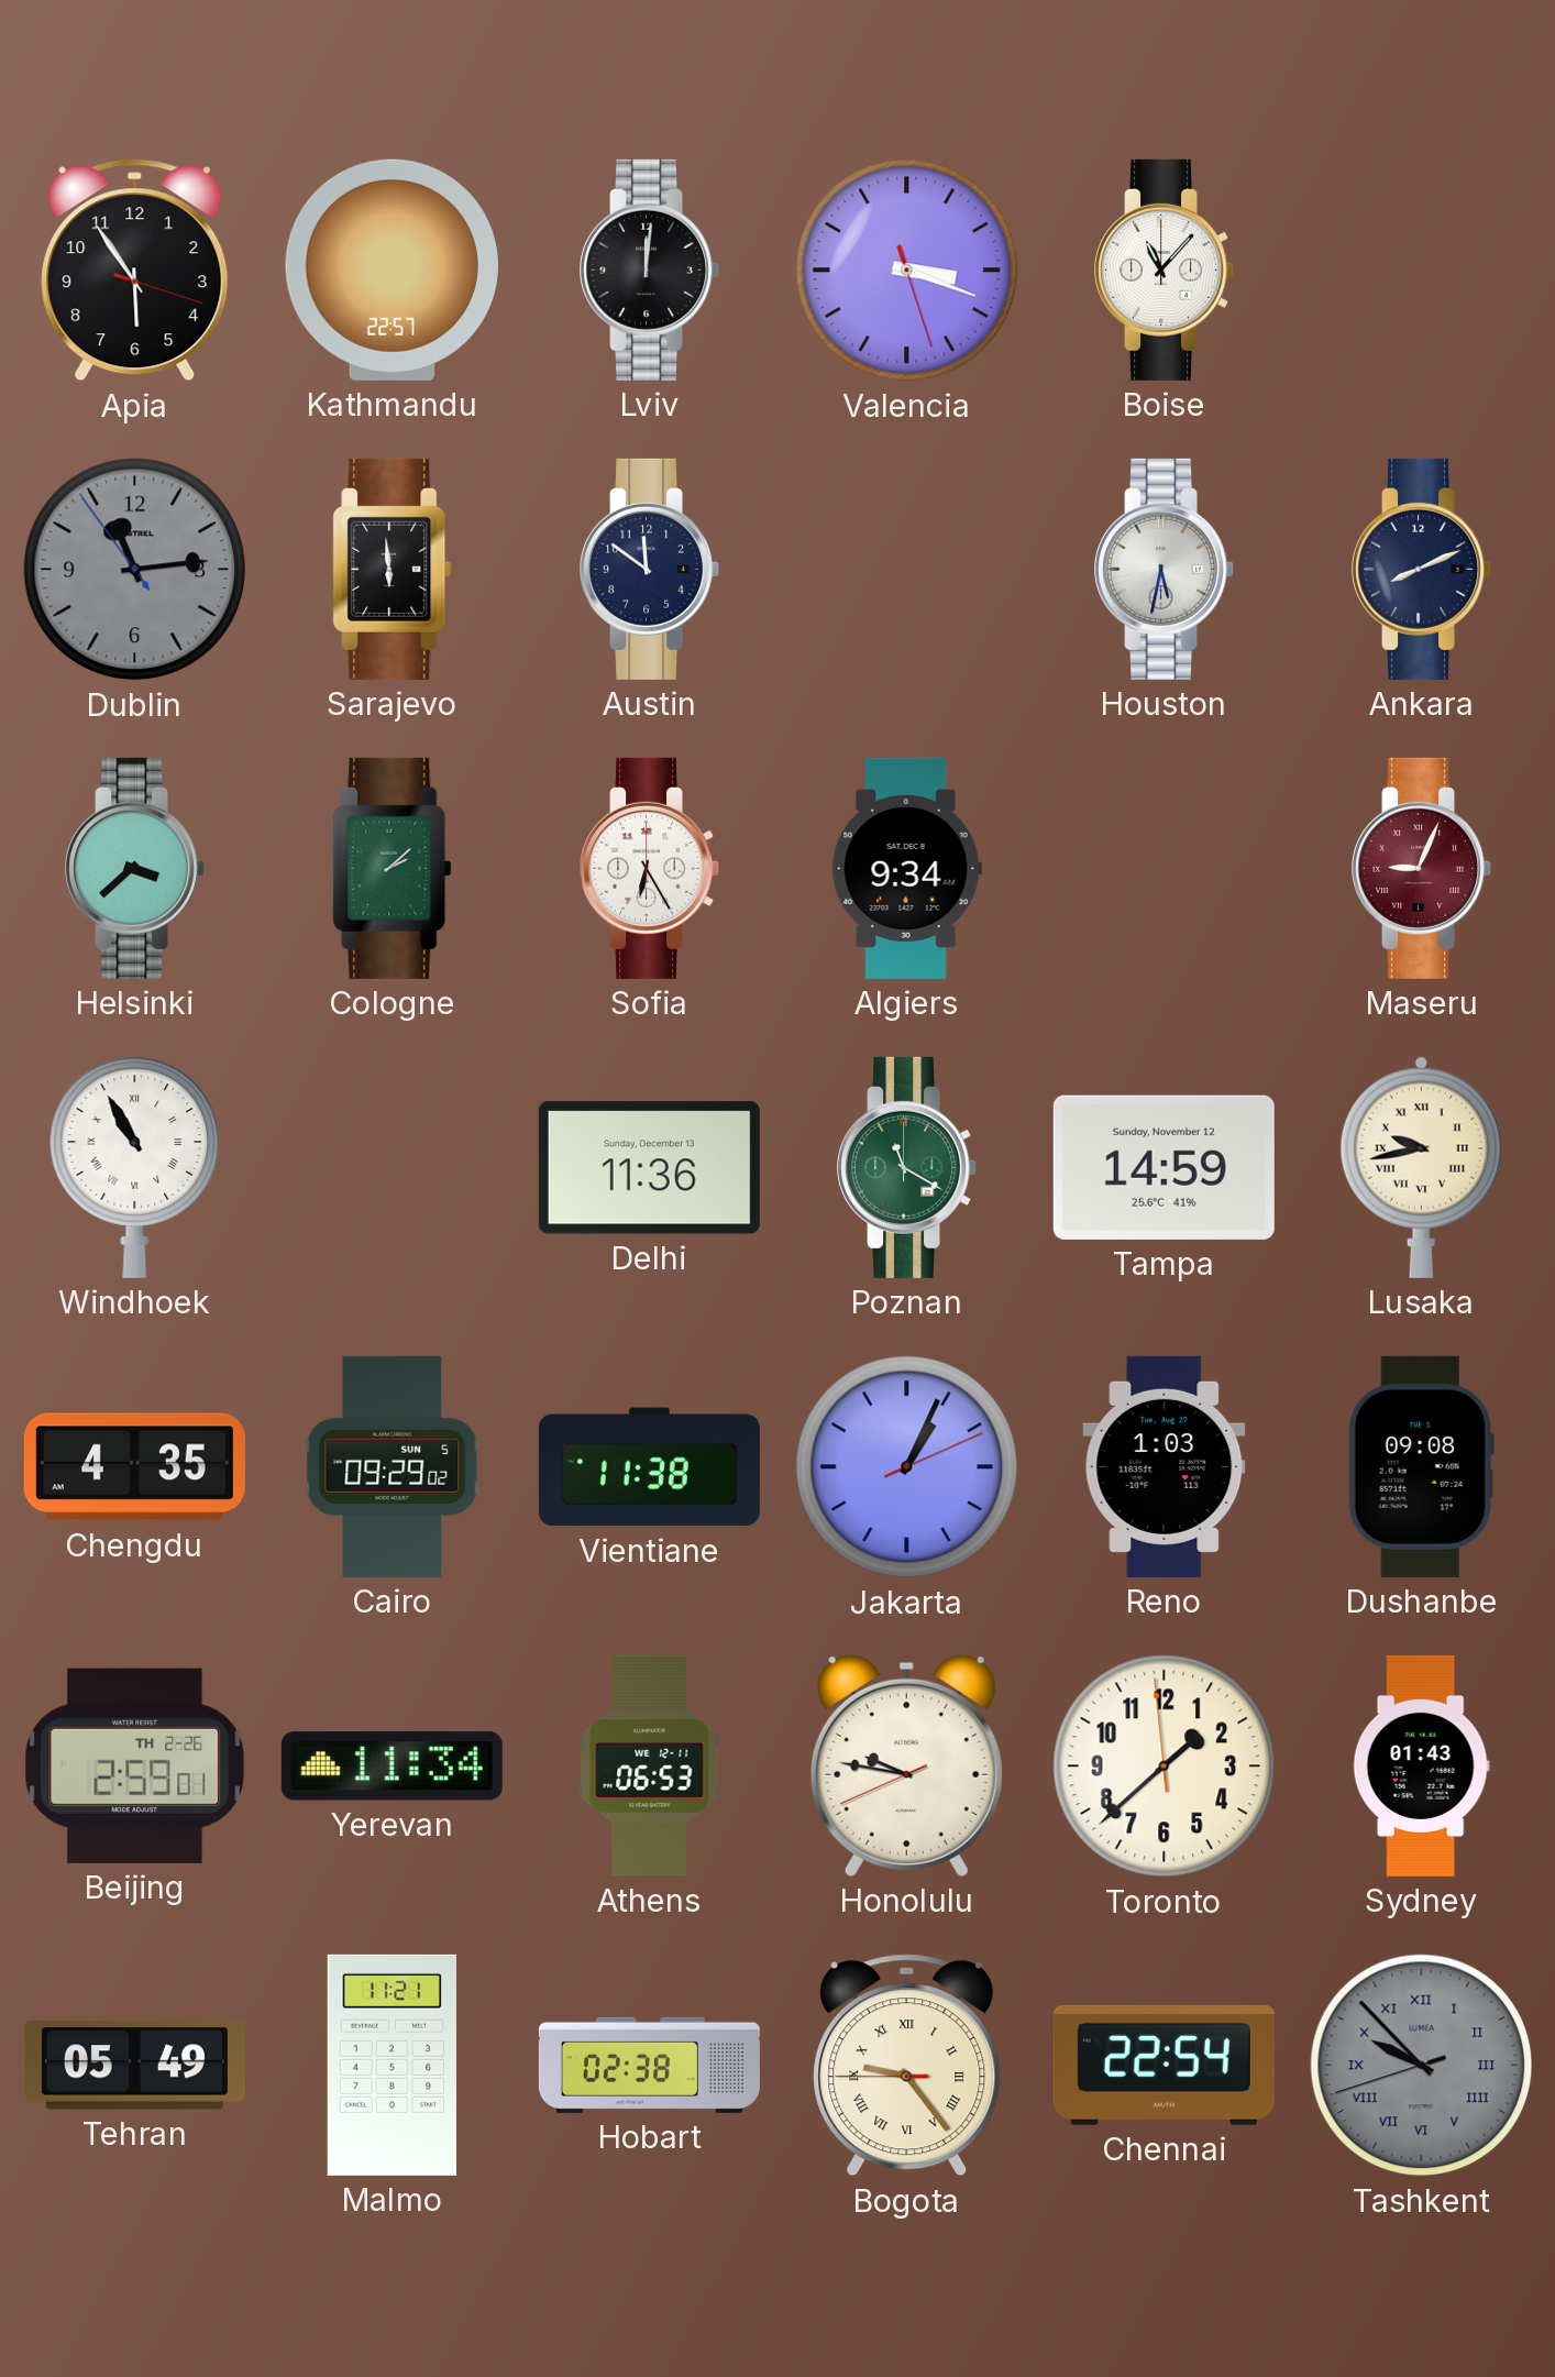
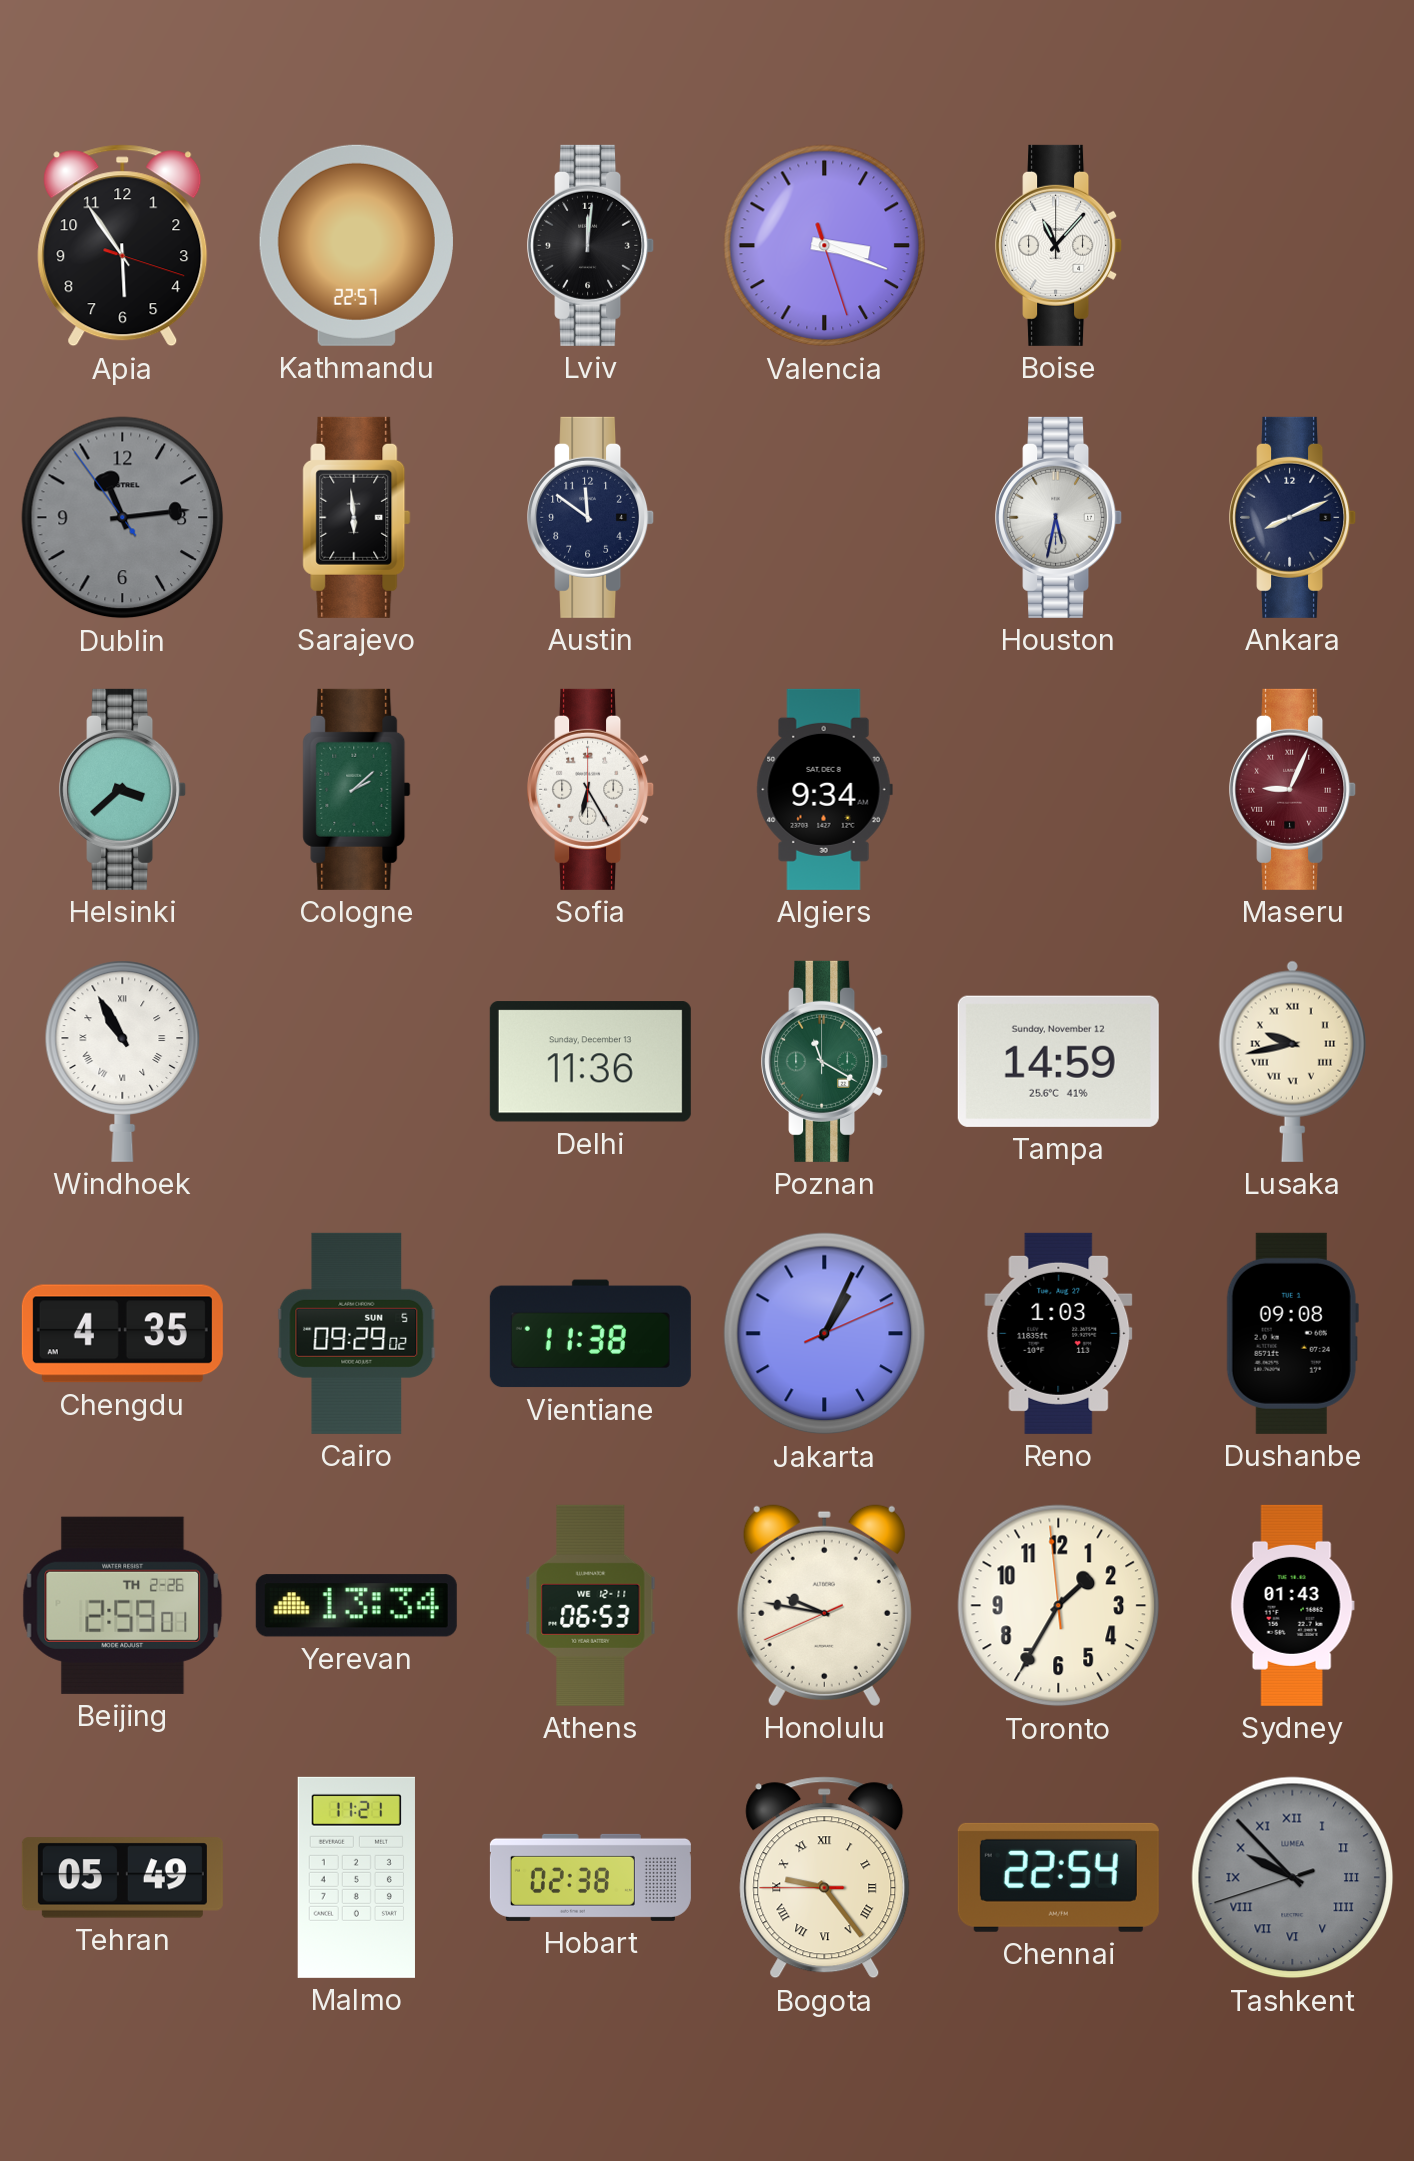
Yerevan: 11:34 -> 13:34
Toronto: 1:37 -> 1:34
